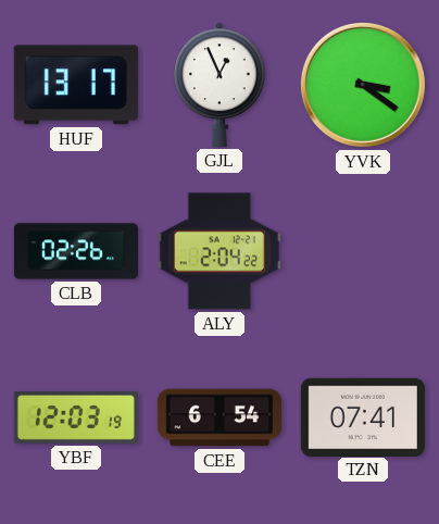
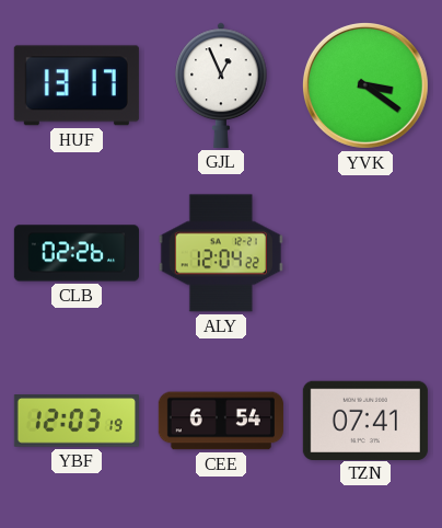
ALY: 2:04 -> 12:04
